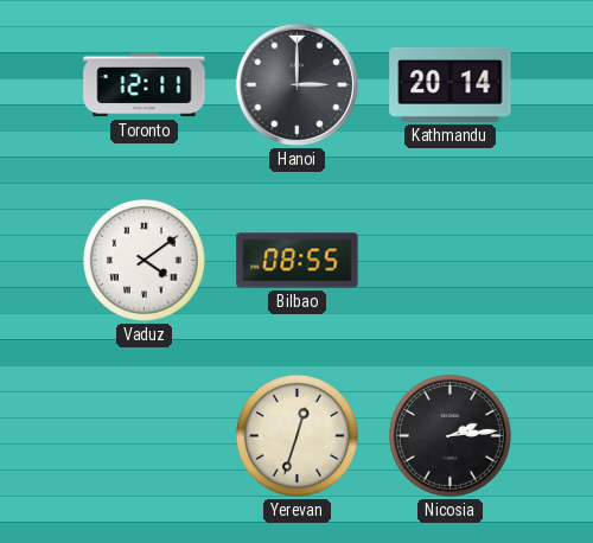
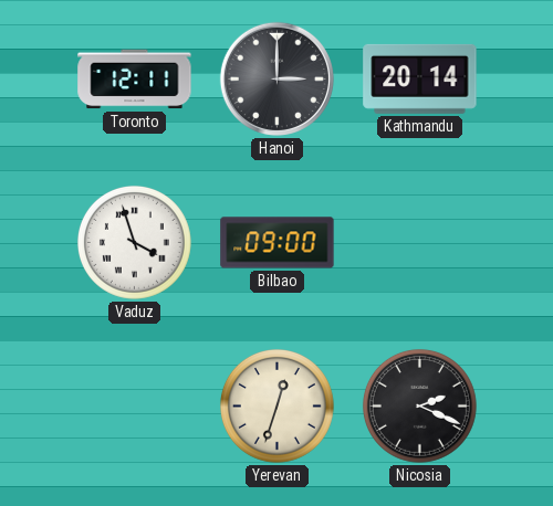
Vaduz: 4:09 -> 3:57
Bilbao: 08:55 -> 09:00
Nicosia: 2:14 -> 2:19
